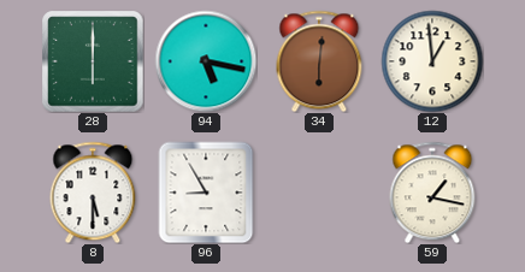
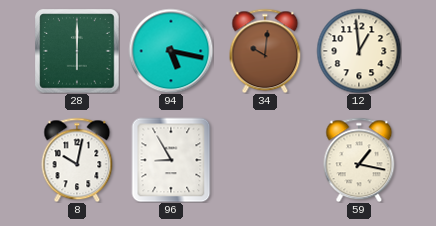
34: 6:01 -> 10:01
8: 5:30 -> 10:02
